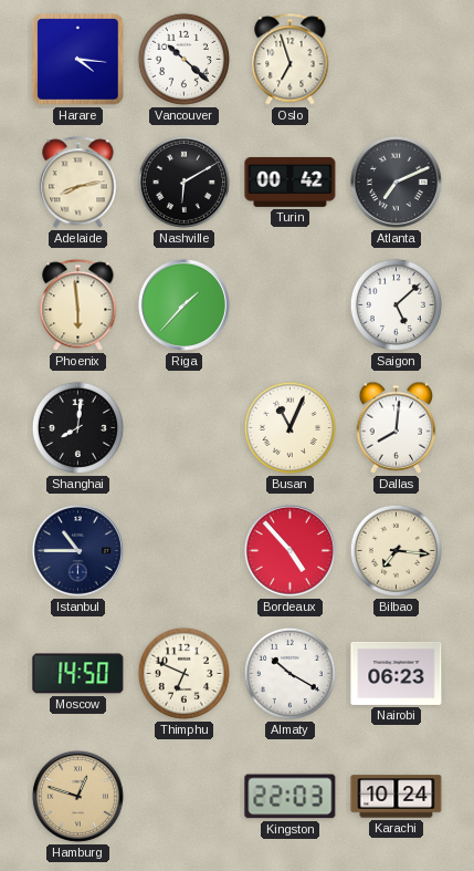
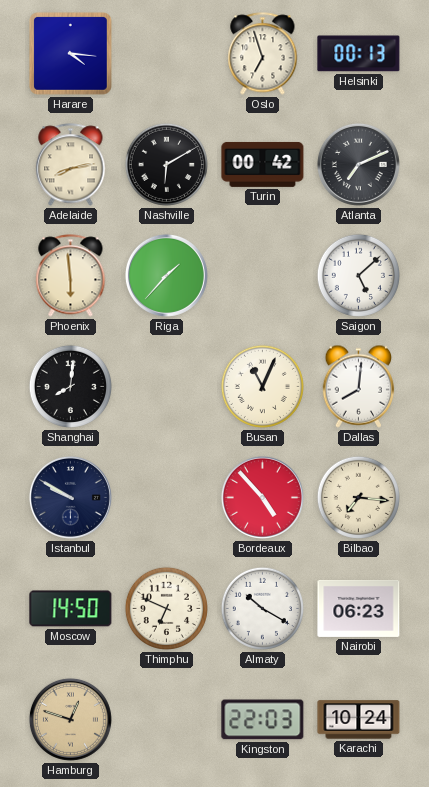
Vancouver: 10:22 -> none
Helsinki: none -> 00:13
Istanbul: 10:45 -> 9:50
